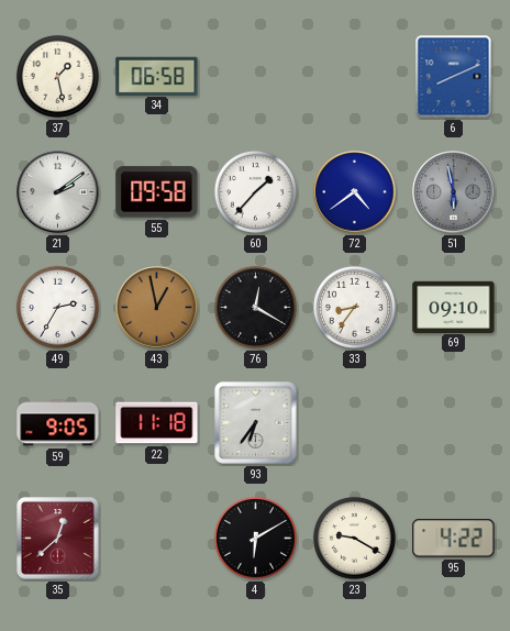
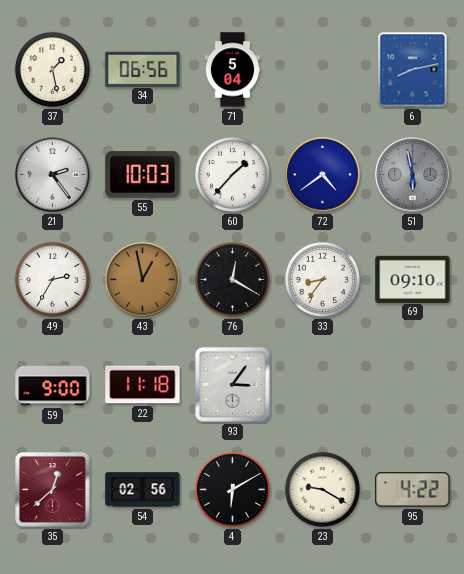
34: 06:58 -> 06:56
71: none -> 5:04
6: 8:11 -> 8:13
21: 2:09 -> 2:24
55: 09:58 -> 10:03
59: 9:05 -> 9:00
93: 6:36 -> 3:06
54: none -> 02:56
